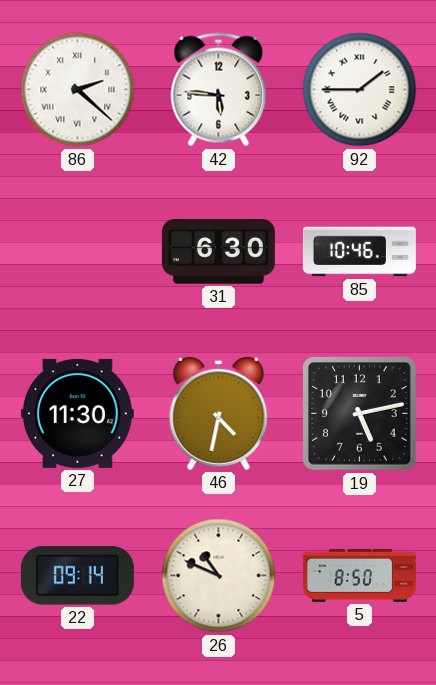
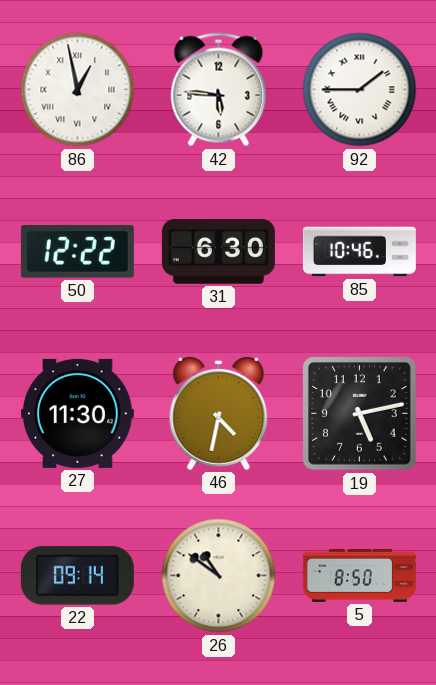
86: 2:22 -> 12:58
50: none -> 12:22
26: 10:49 -> 10:51
